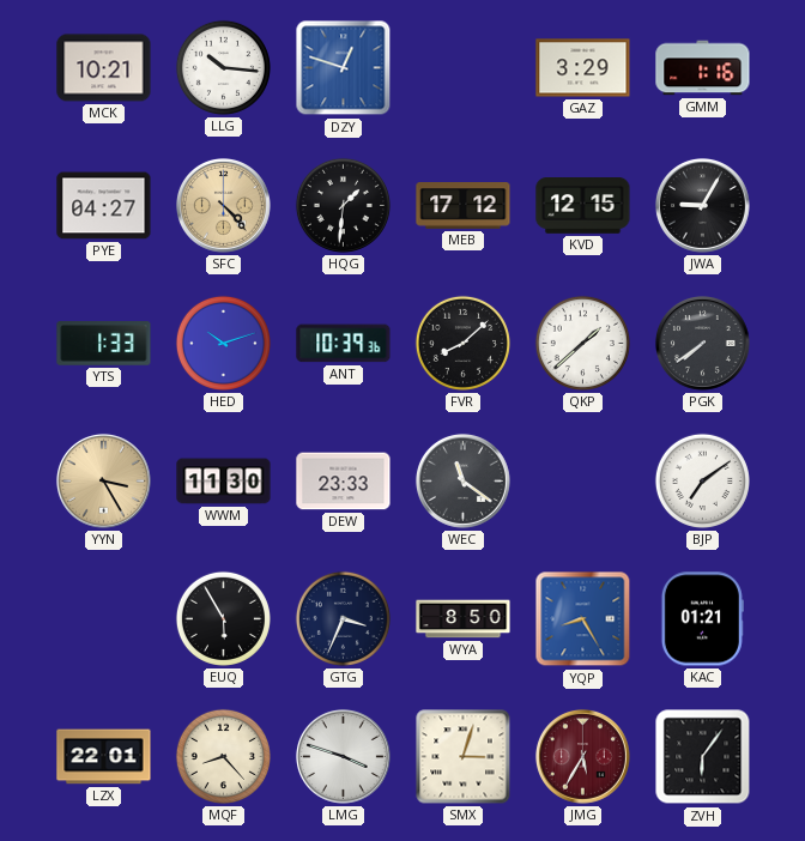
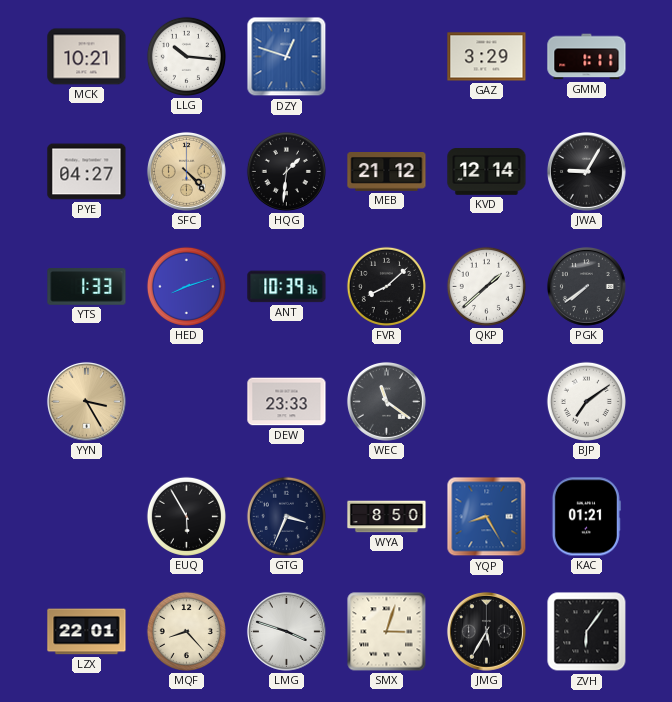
GMM: 1:16 -> 1:11
MEB: 17:12 -> 21:12
KVD: 12:15 -> 12:14
HED: 10:12 -> 8:12
WWM: 11:30 -> none
JMG dial: burgundy -> black
